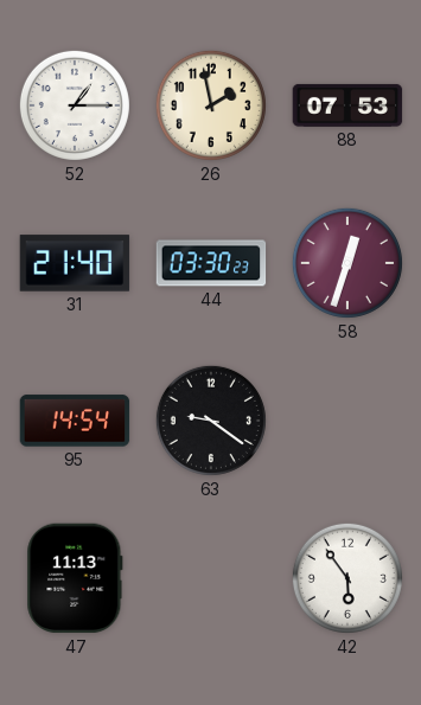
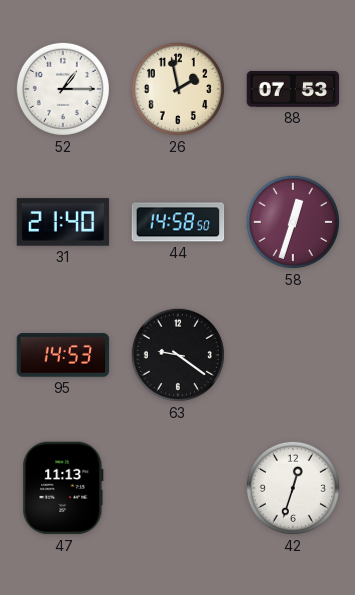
44: 03:30 -> 14:58
95: 14:54 -> 14:53
42: 5:54 -> 12:33
